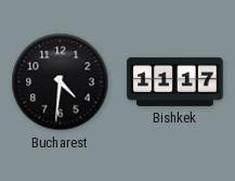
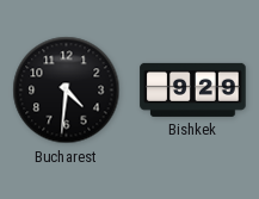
Bishkek: 11:17 -> 9:29
